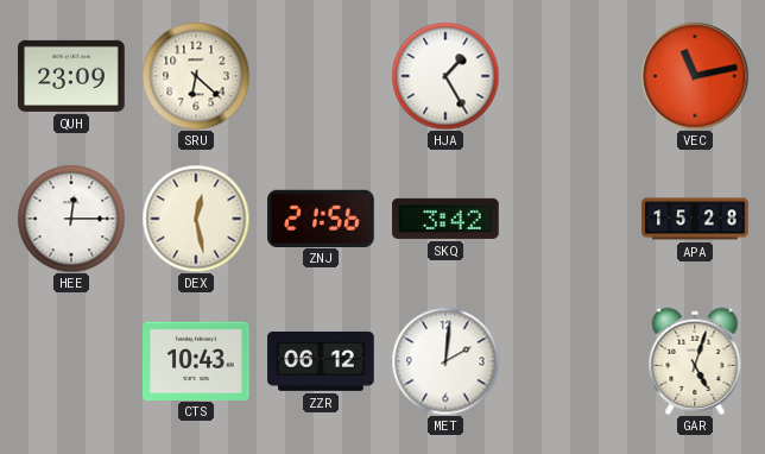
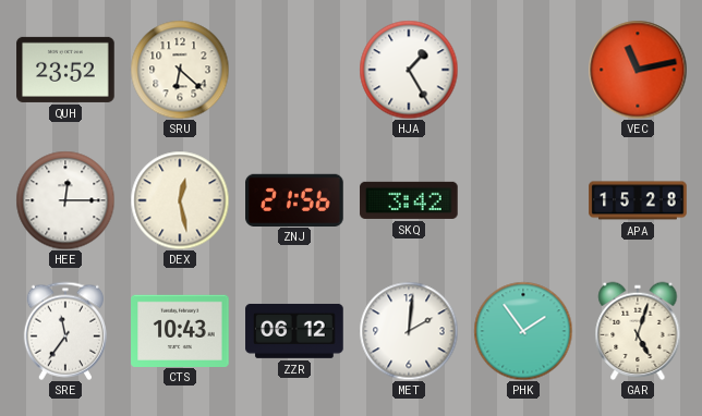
QUH: 23:09 -> 23:52
SRE: none -> 11:36
PHK: none -> 1:54
